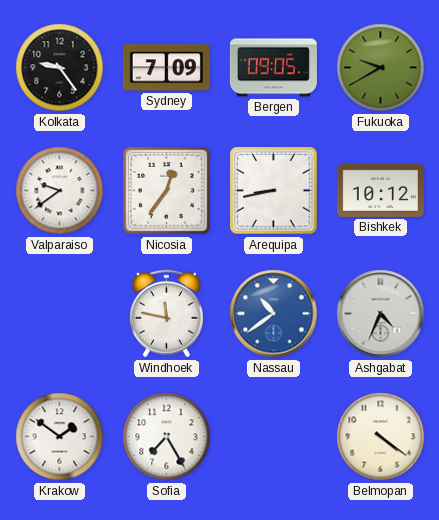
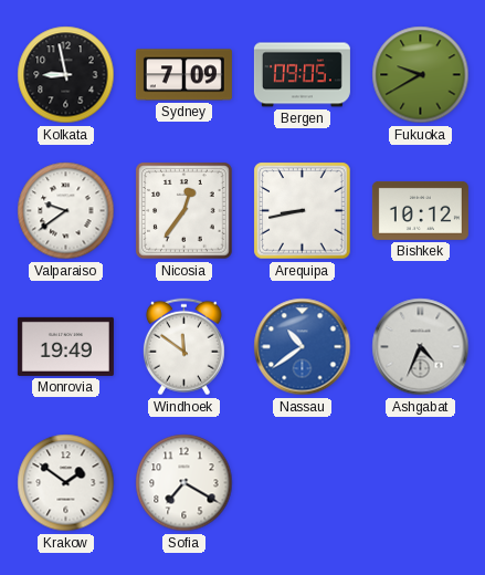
Kolkata: 9:24 -> 8:58
Monrovia: none -> 19:49
Windhoek: 11:47 -> 11:51
Sofia: 7:25 -> 7:20
Belmopan: 4:21 -> none
